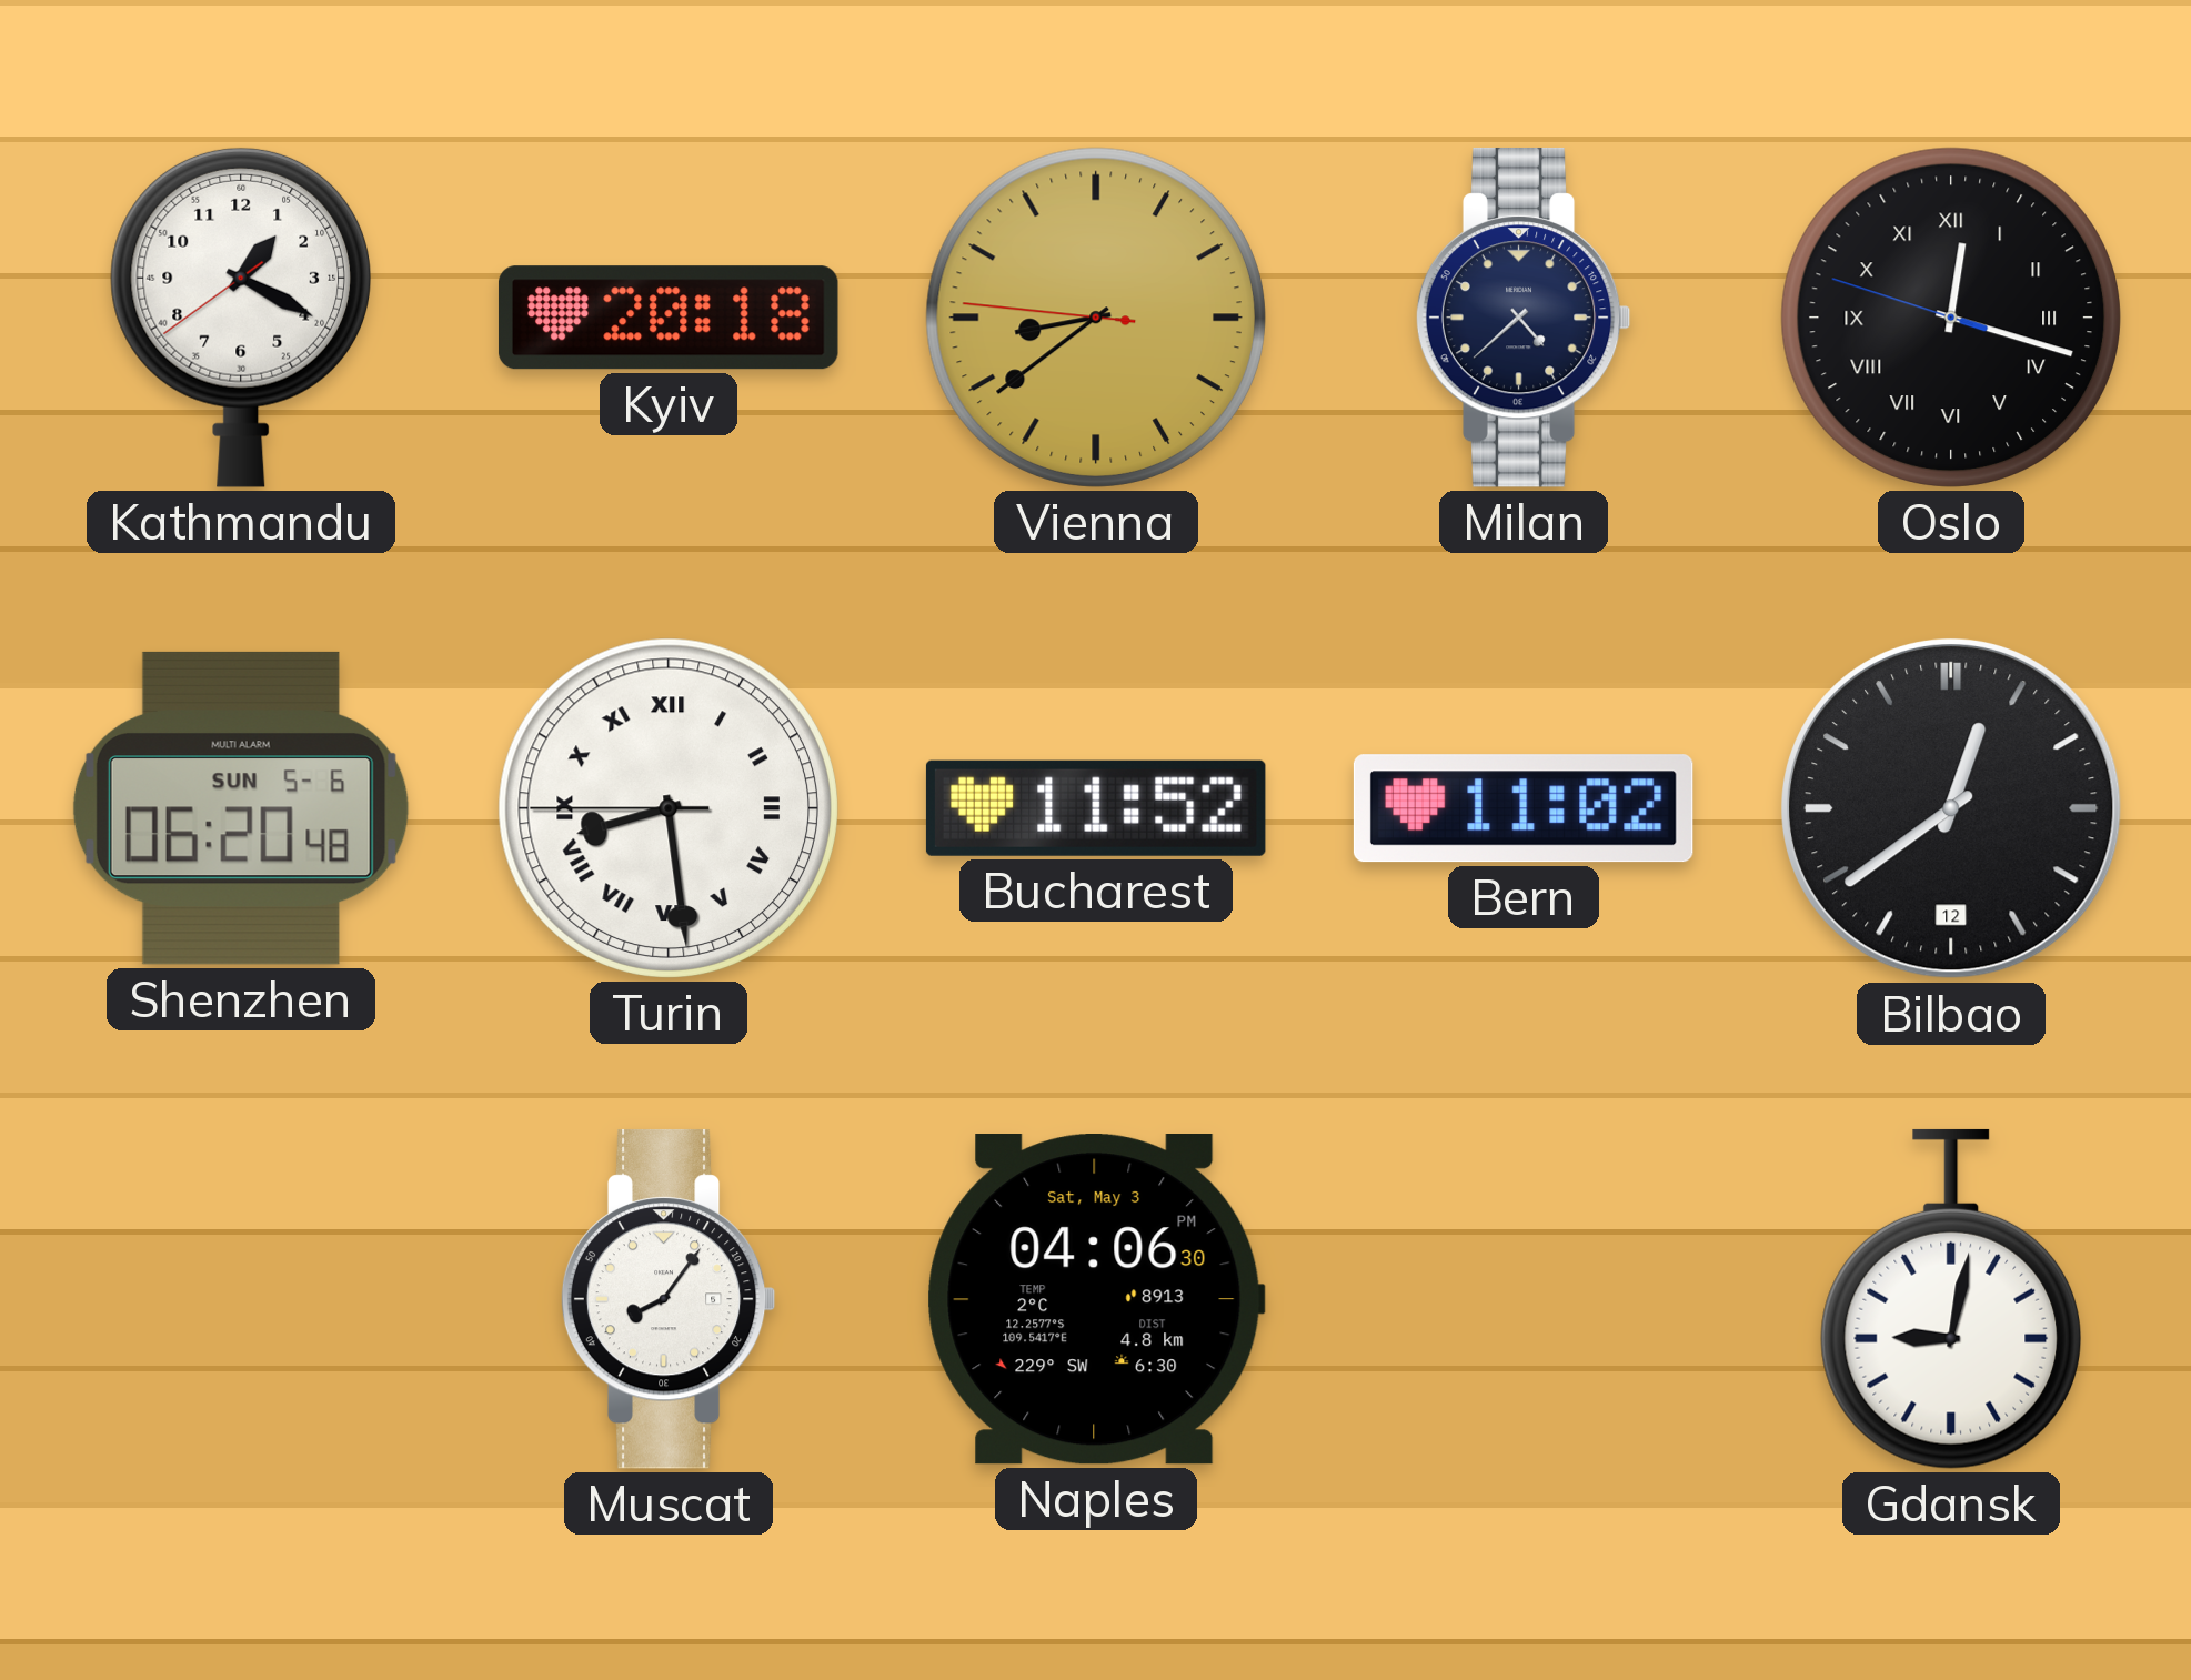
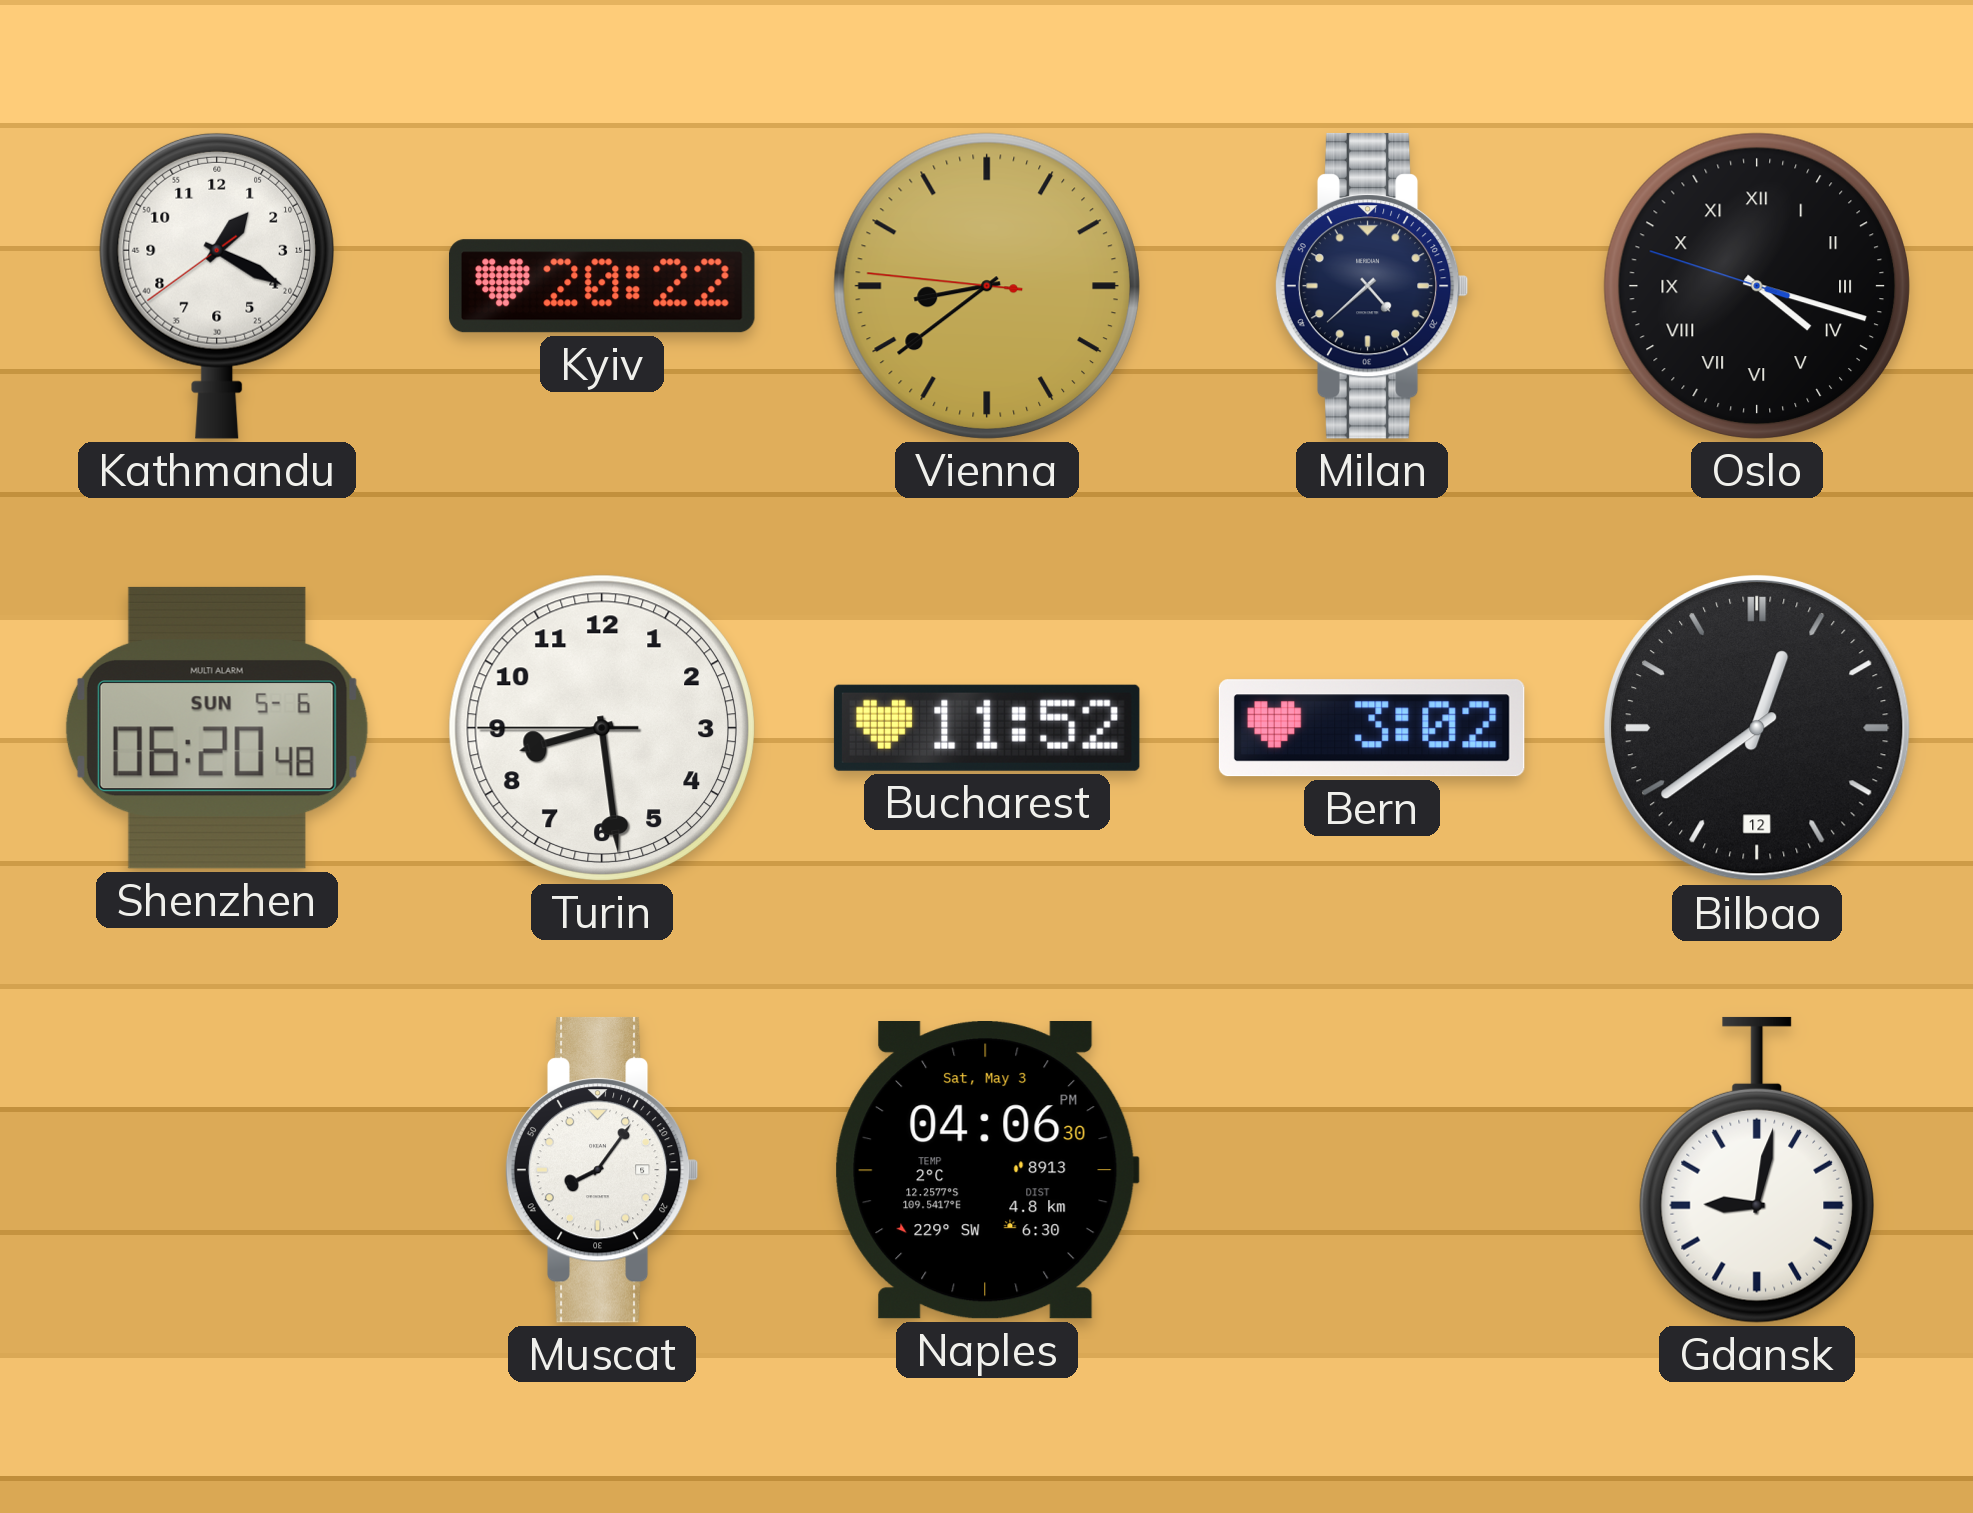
Kyiv: 20:18 -> 20:22
Oslo: 12:17 -> 4:17
Turin numerals: Roman -> Arabic
Bern: 11:02 -> 3:02
